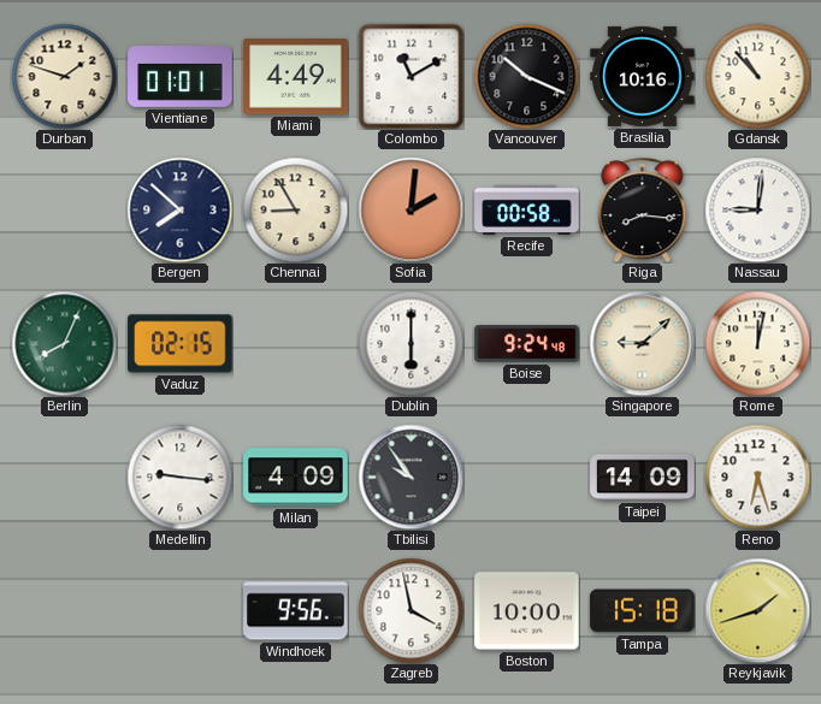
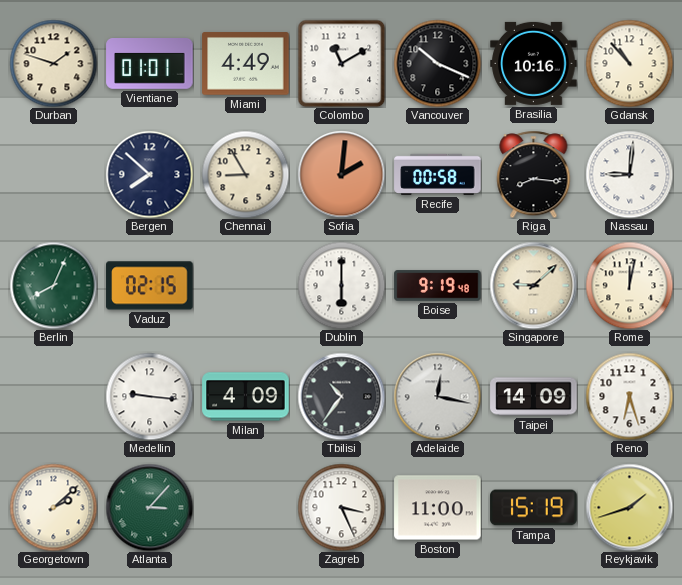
Boise: 9:24 -> 9:19
Tbilisi: 9:54 -> 10:36
Adelaide: none -> 12:17
Georgetown: none -> 2:08
Atlanta: none -> 3:07
Windhoek: 9:56 -> none
Zagreb: 3:58 -> 3:26
Boston: 10:00 -> 11:00
Tampa: 15:18 -> 15:19
